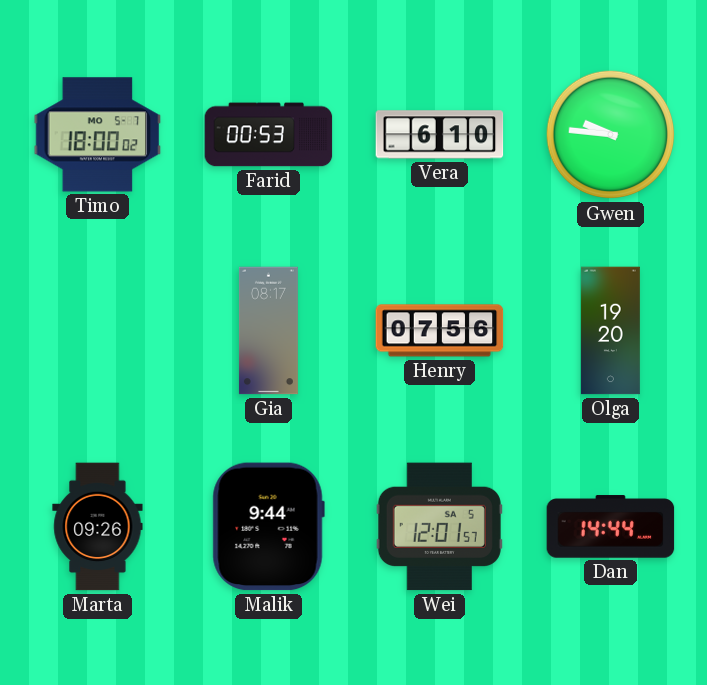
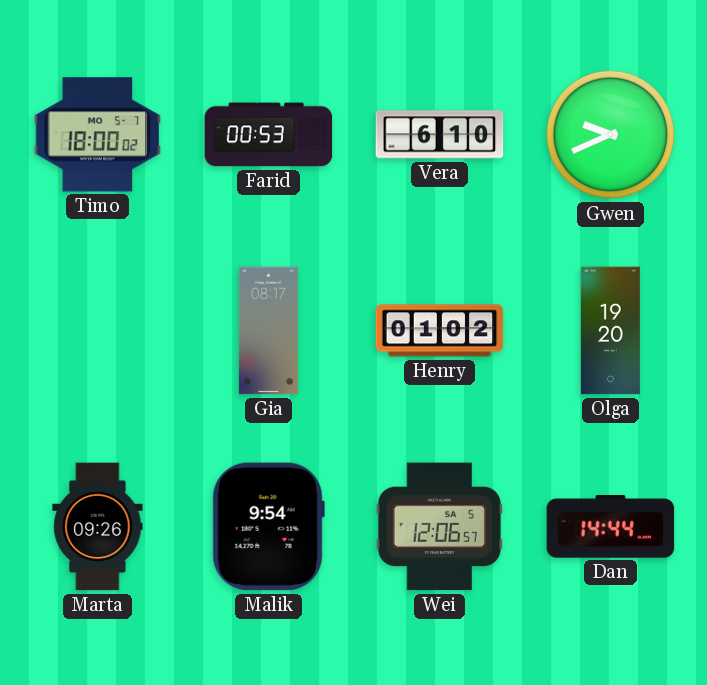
Gwen: 9:46 -> 9:41
Henry: 07:56 -> 01:02
Malik: 9:44 -> 9:54
Wei: 12:01 -> 12:06
